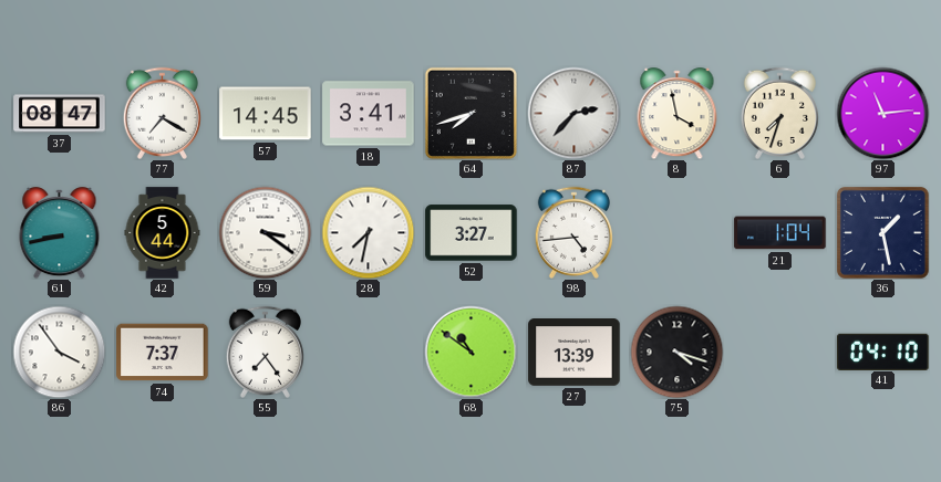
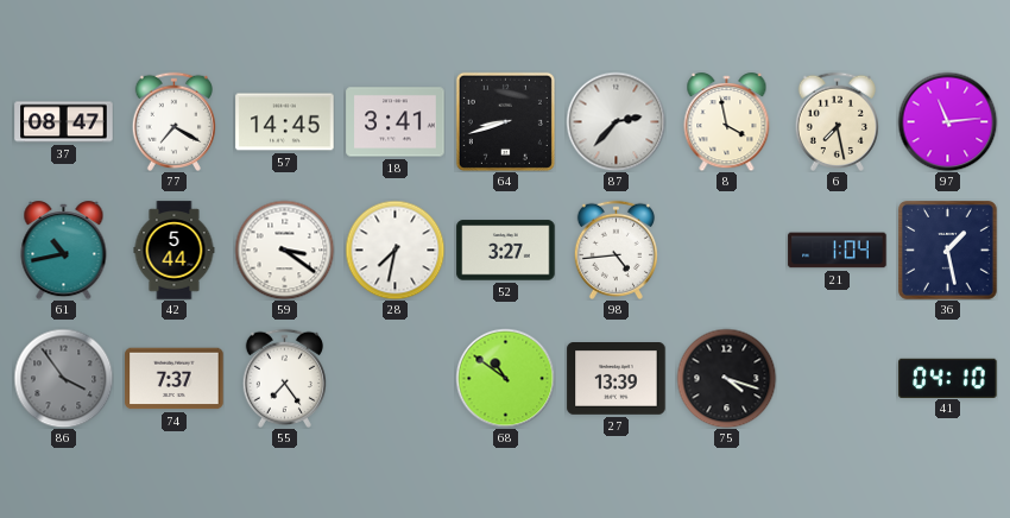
64: 7:42 -> 8:42
6: 7:33 -> 7:28
61: 8:43 -> 10:43
86 dial: white -> grey
